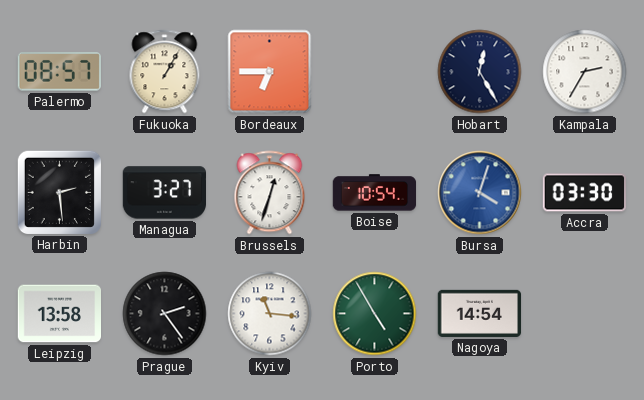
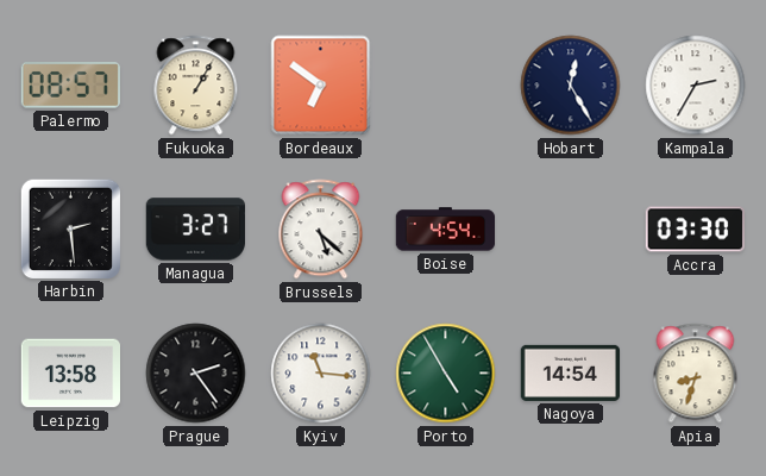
Bordeaux: 6:45 -> 6:51
Brussels: 12:33 -> 5:22
Boise: 10:54 -> 4:54
Bursa: 4:03 -> none
Apia: none -> 8:33
